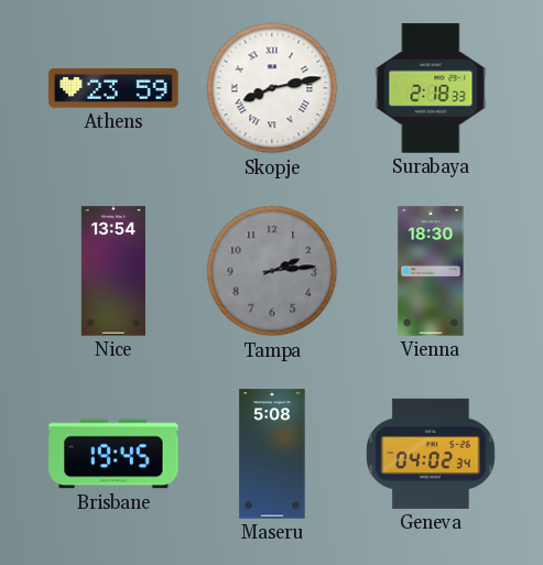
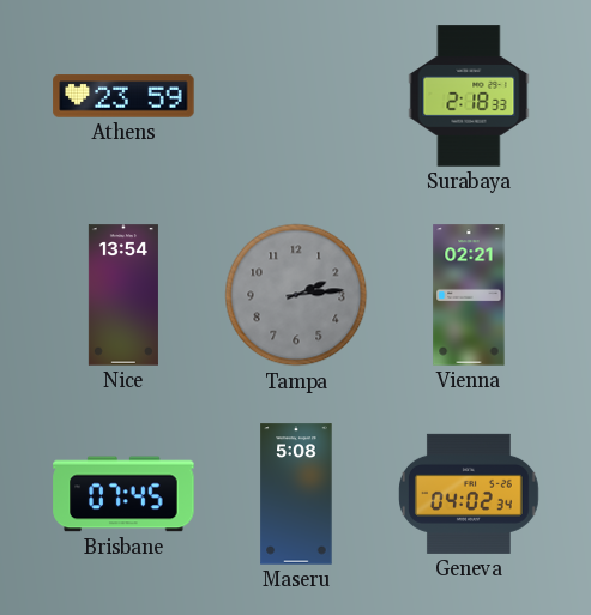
Skopje: 8:13 -> none
Vienna: 18:30 -> 02:21
Brisbane: 19:45 -> 07:45
